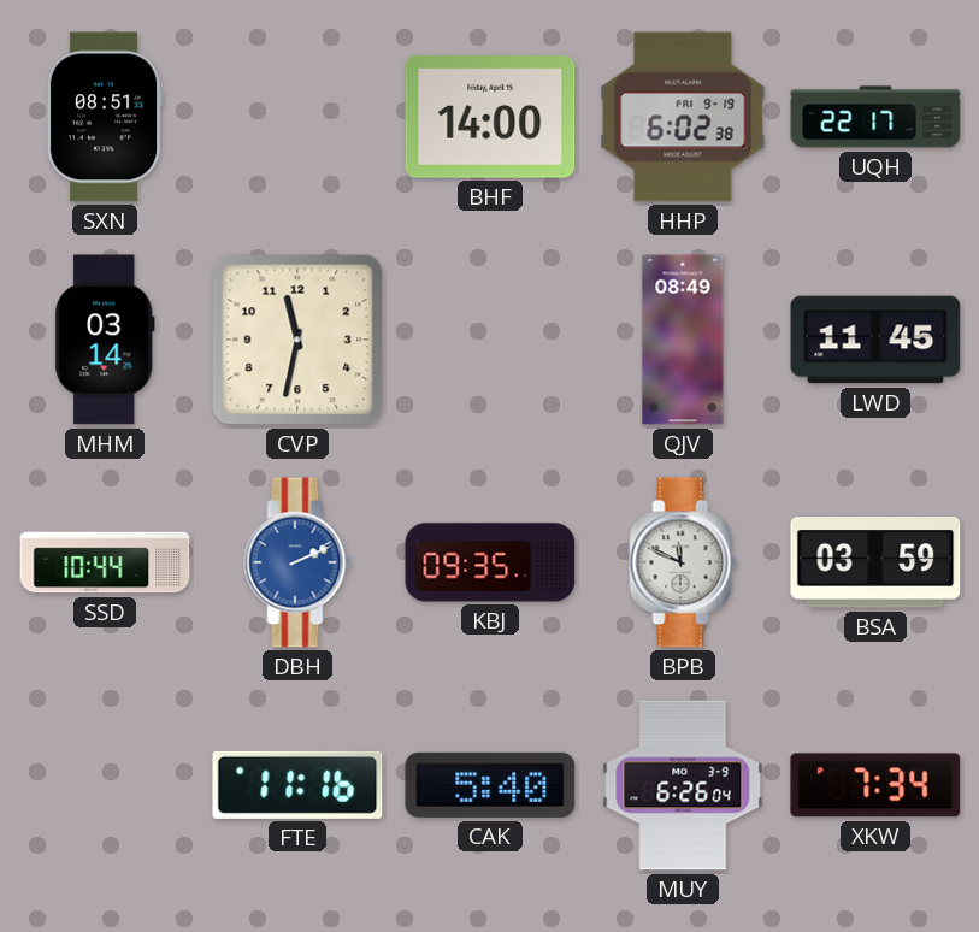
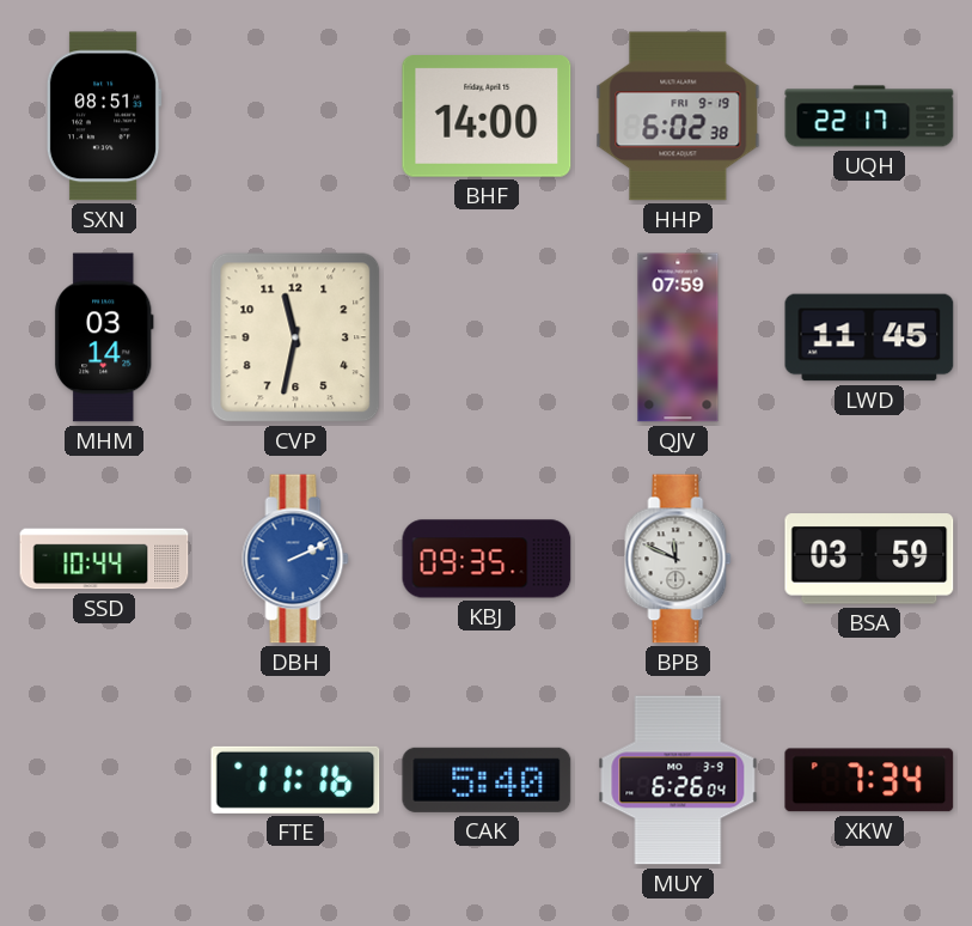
QJV: 08:49 -> 07:59
